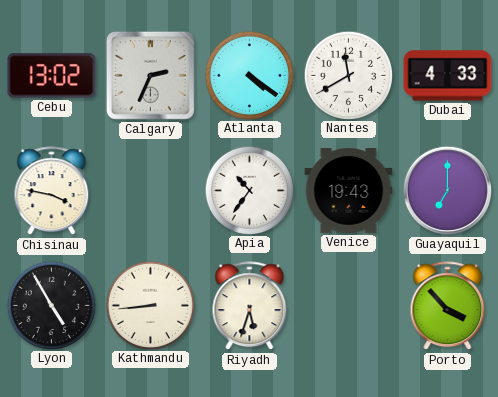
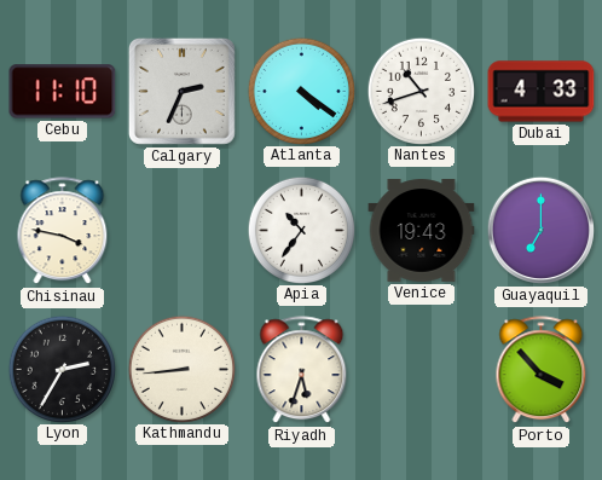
Cebu: 13:02 -> 11:10
Nantes: 11:40 -> 10:42
Lyon: 4:55 -> 2:35
